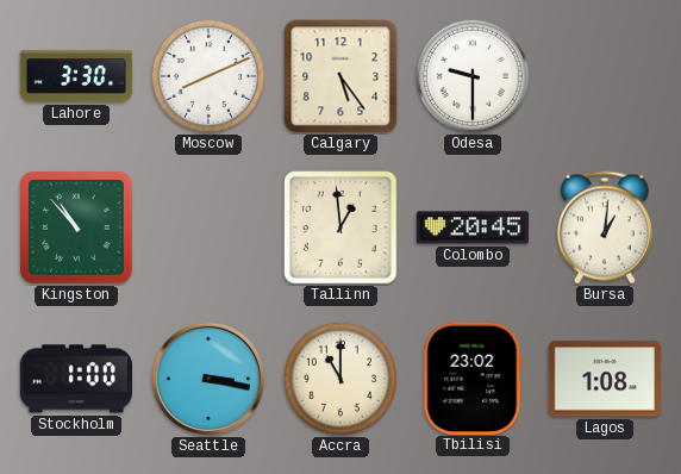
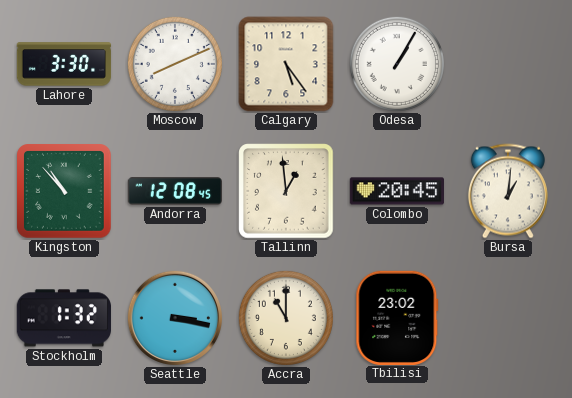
Odesa: 9:30 -> 1:05
Andorra: none -> 12:08
Stockholm: 1:00 -> 1:32
Lagos: 1:08 -> none
